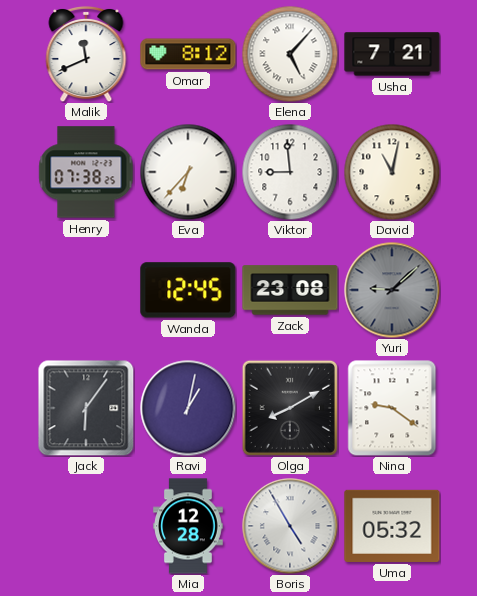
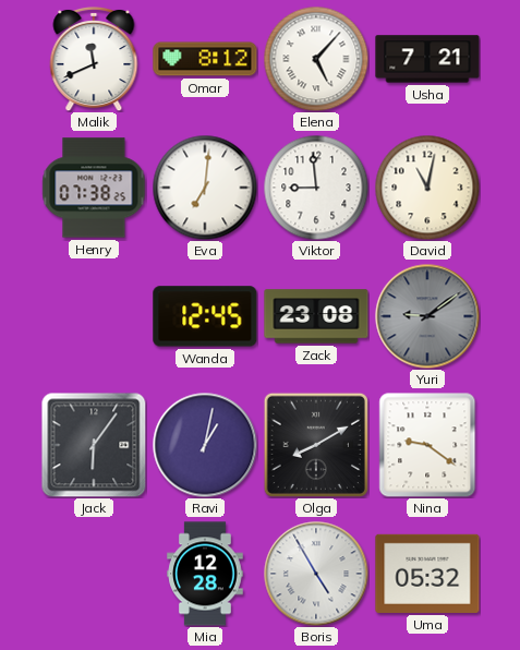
Eva: 6:37 -> 7:01
Yuri: 9:08 -> 9:09
